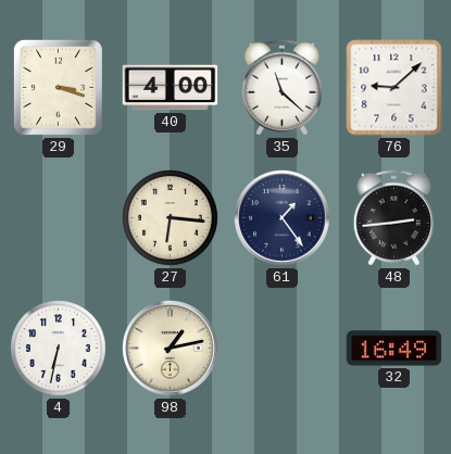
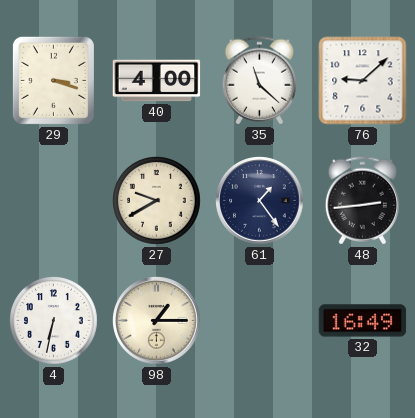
27: 6:16 -> 9:40
98: 1:13 -> 1:15
